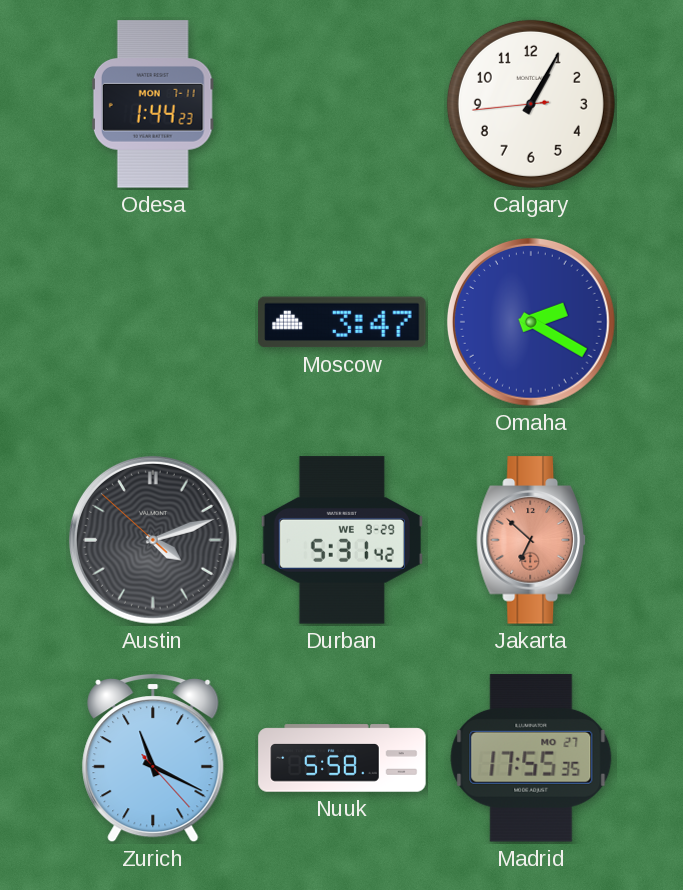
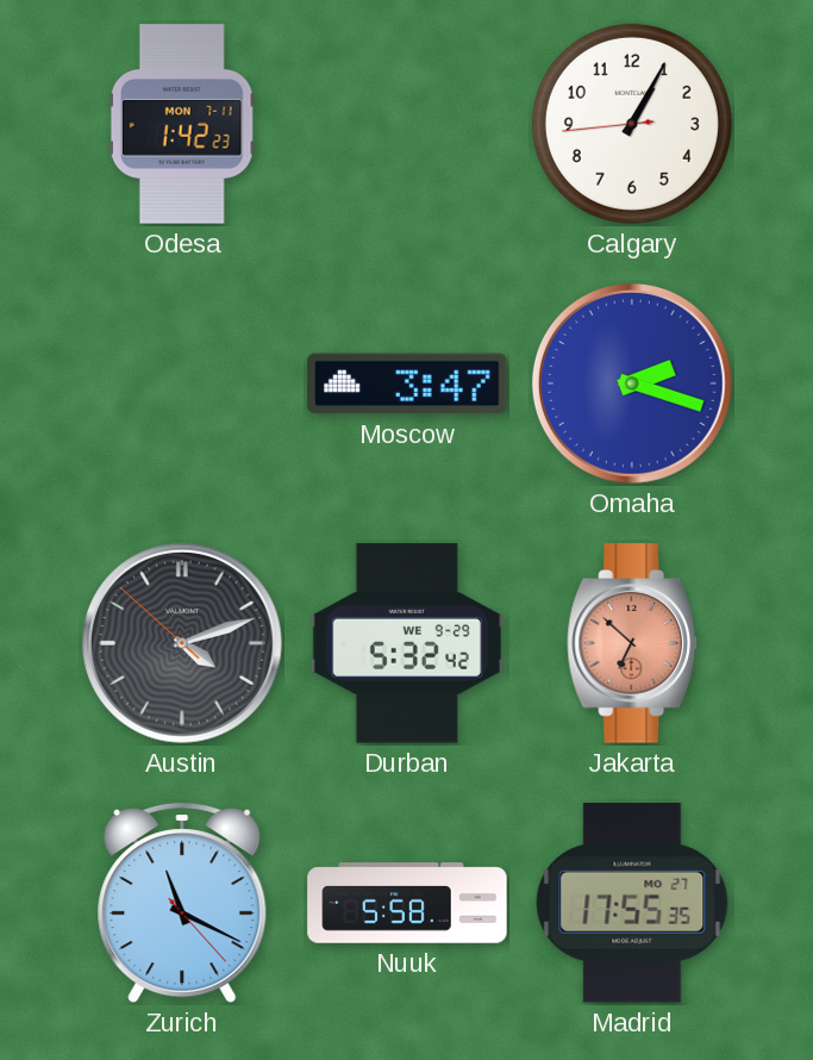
Odesa: 1:44 -> 1:42
Omaha: 2:20 -> 2:18
Durban: 5:31 -> 5:32
